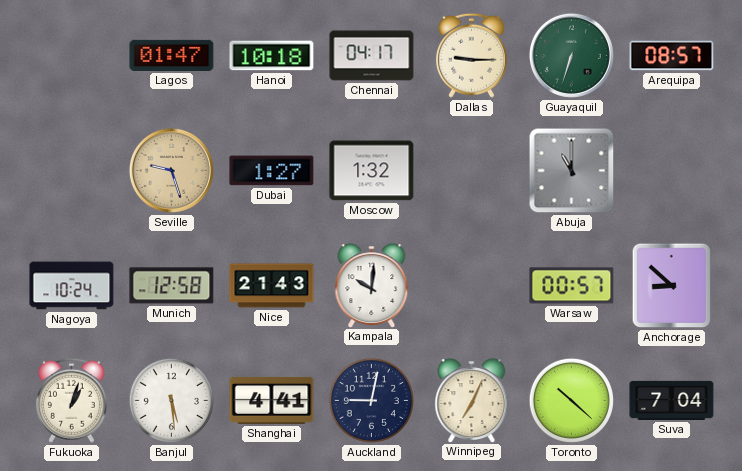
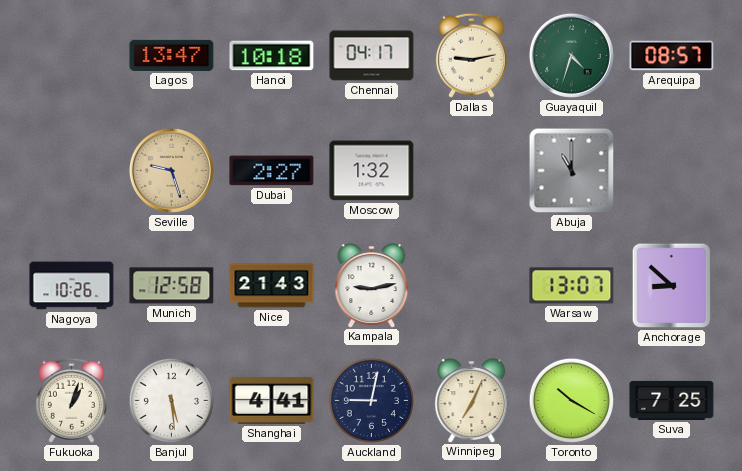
Lagos: 01:47 -> 13:47
Dallas: 9:15 -> 9:13
Guayaquil: 6:33 -> 4:33
Dubai: 1:27 -> 2:27
Nagoya: 10:24 -> 10:26
Kampala: 10:01 -> 9:13
Warsaw: 00:57 -> 13:07
Toronto: 10:22 -> 10:20
Suva: 7:04 -> 7:25
